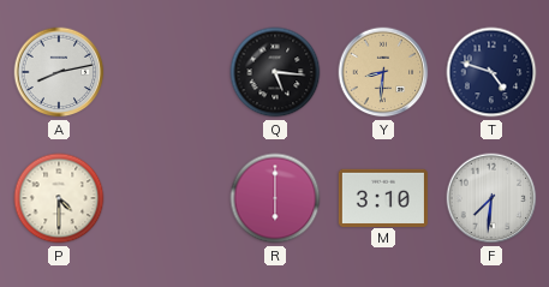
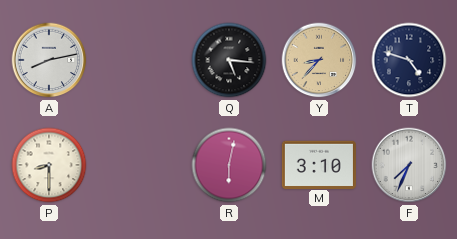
Y: 8:31 -> 8:37
P: 4:30 -> 8:30
R: 6:00 -> 6:02
F: 7:31 -> 7:34
